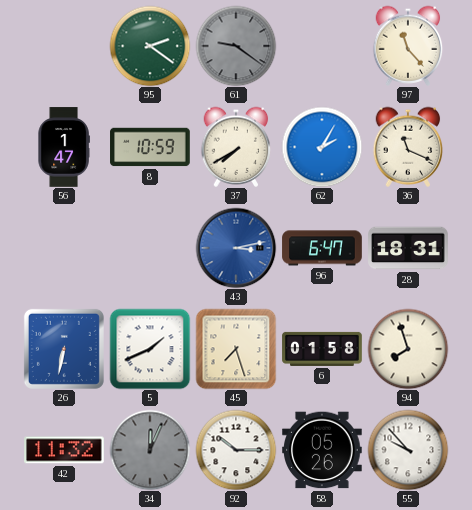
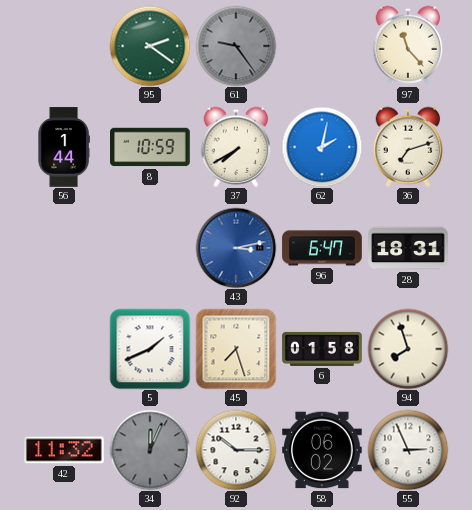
61: 9:21 -> 9:24
56: 1:47 -> 1:44
62: 2:05 -> 2:02
36: 11:19 -> 7:12
26: 6:32 -> none
58: 05:26 -> 06:02
55: 9:53 -> 2:56
